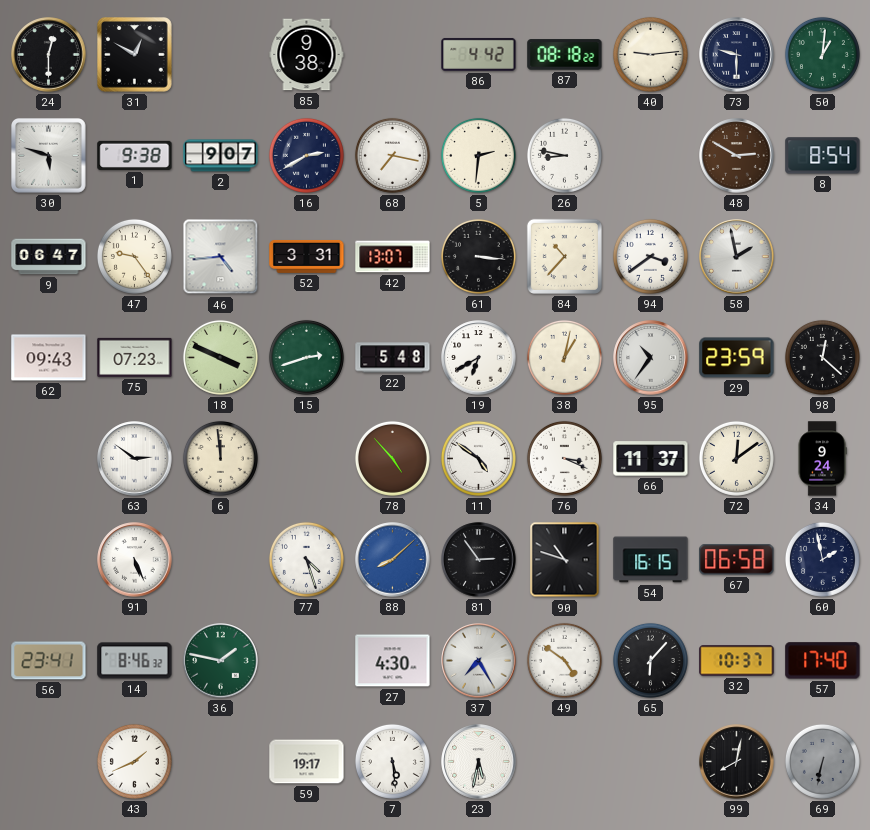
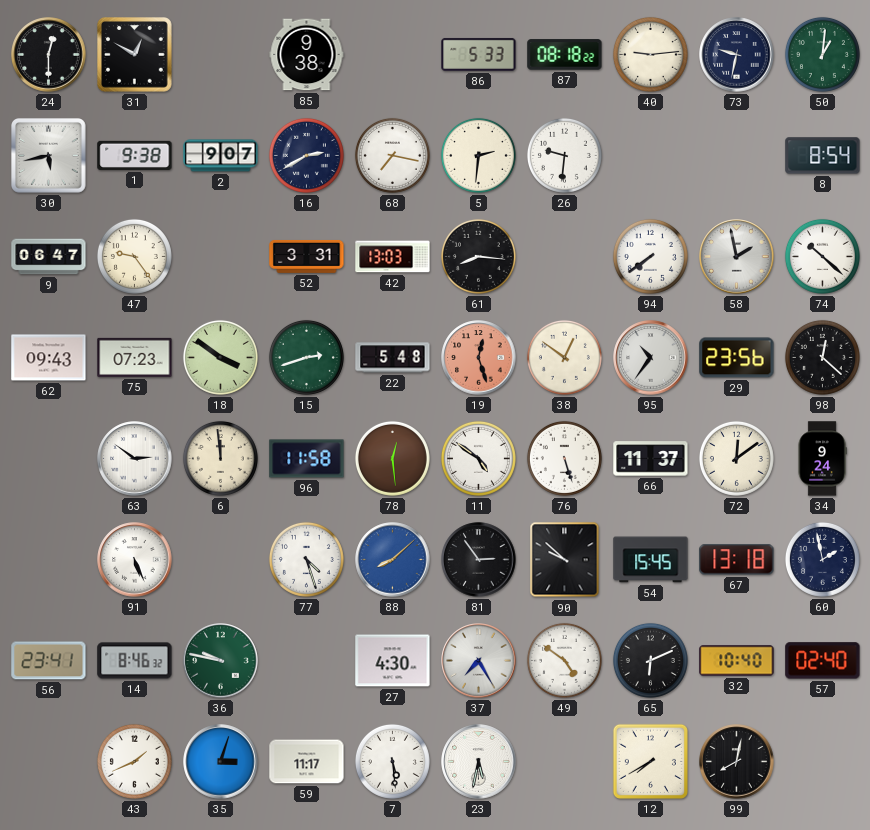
86: 4:42 -> 5:33
73: 9:30 -> 9:32
30: 5:48 -> 5:43
26: 8:47 -> 9:31
48: 2:50 -> none
46: 4:44 -> none
42: 13:07 -> 13:03
61: 3:16 -> 8:16
84: 10:37 -> none
94: 3:39 -> 7:39
74: none -> 10:22
18: 3:49 -> 3:51
19: 6:40 -> 12:27
19 dial: white -> salmon
38: 1:02 -> 12:51
29: 23:59 -> 23:56
96: none -> 11:58
78: 4:53 -> 12:29
76: 3:19 -> 5:27
90: 10:48 -> 9:52
54: 16:15 -> 15:45
67: 06:58 -> 13:18
36: 1:47 -> 9:47
65: 6:07 -> 6:11
32: 10:37 -> 10:40
57: 17:40 -> 02:40
35: none -> 3:03
59: 19:17 -> 11:17
12: none -> 7:40
69: 6:32 -> none
